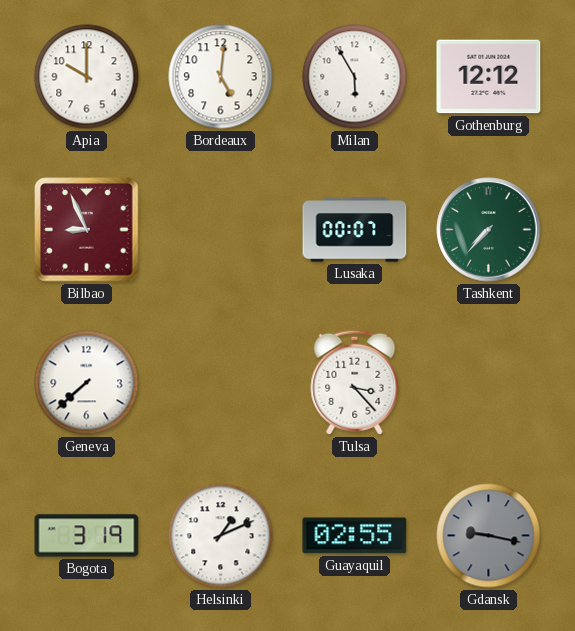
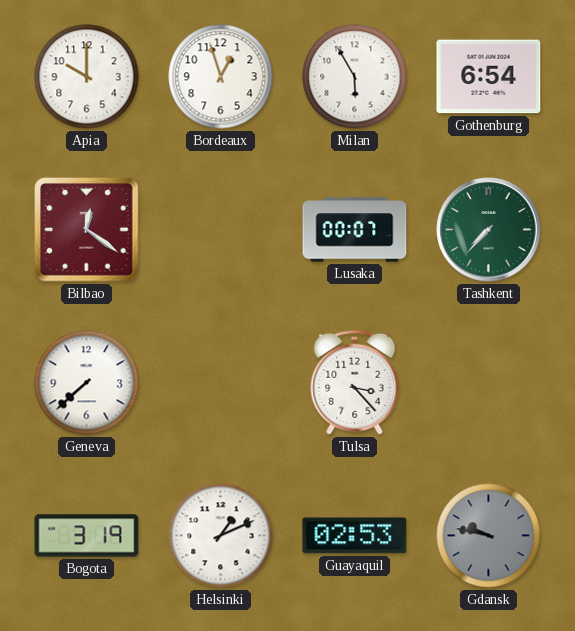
Bordeaux: 5:01 -> 12:57
Gothenburg: 12:12 -> 6:54
Bilbao: 8:56 -> 12:21
Guayaquil: 02:55 -> 02:53
Gdansk: 9:17 -> 9:47
